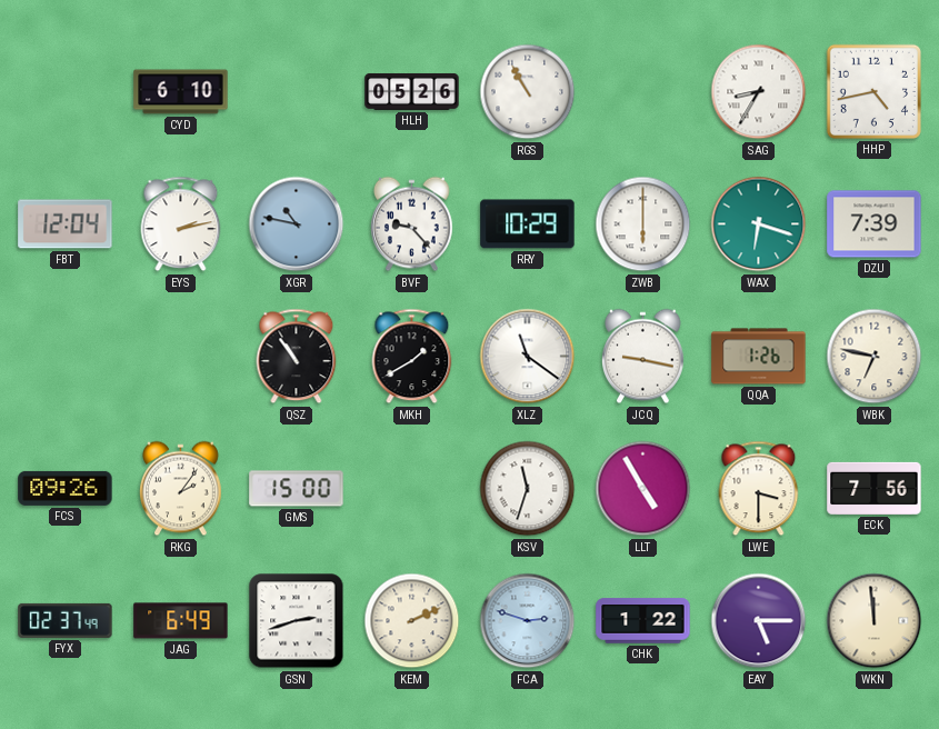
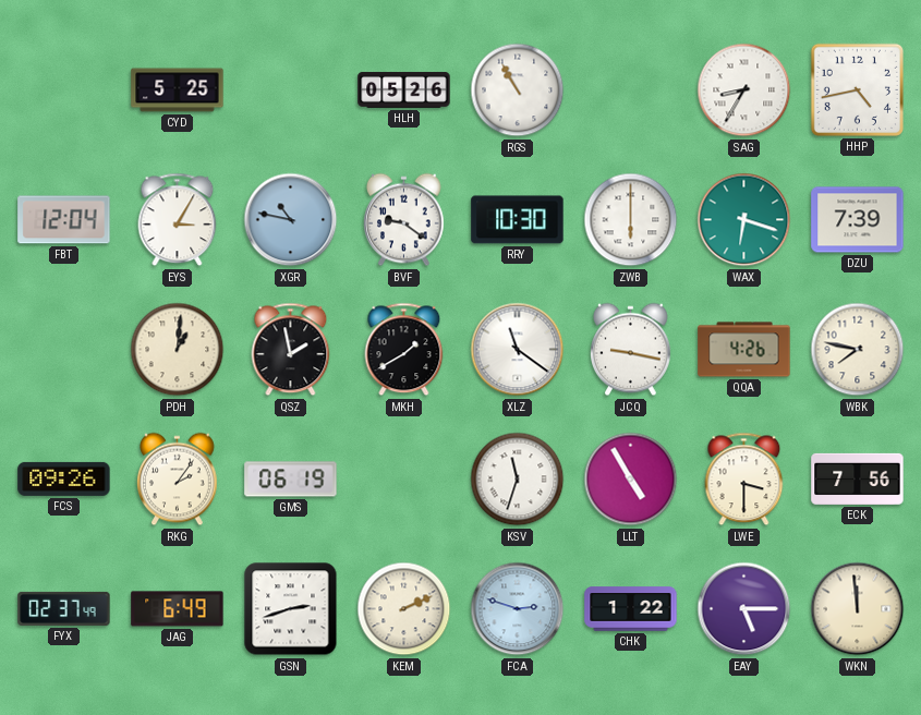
CYD: 6:10 -> 5:25
EYS: 2:13 -> 3:05
BVF: 9:23 -> 9:21
RRY: 10:29 -> 10:30
PDH: none -> 1:01
QSZ: 10:54 -> 1:58
QQA: 1:26 -> 4:26
WBK: 6:47 -> 7:47
GMS: 15:00 -> 06:19
